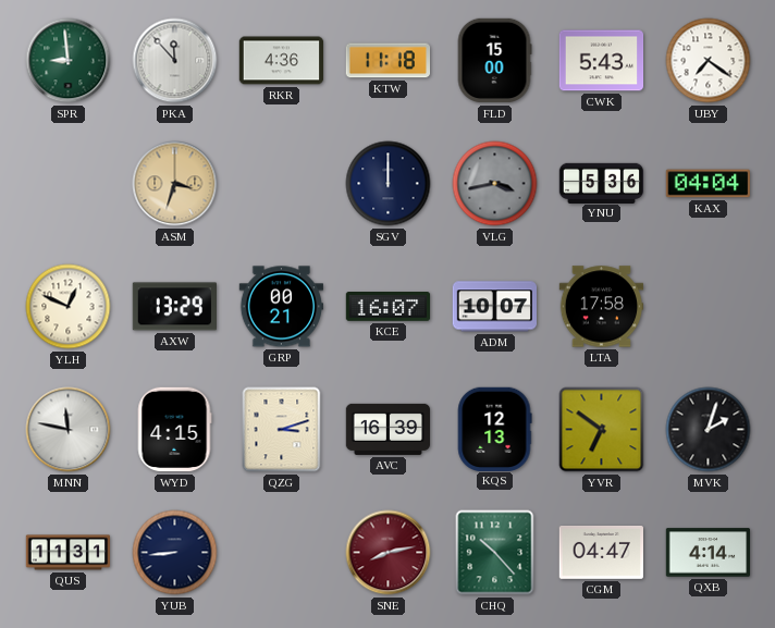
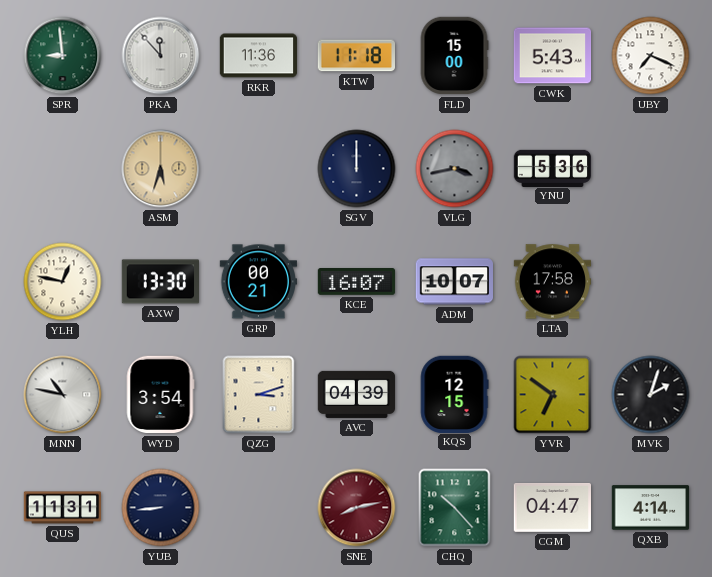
RKR: 4:36 -> 11:36
UBY: 7:21 -> 7:19
ASM: 3:33 -> 5:33
KAX: 04:04 -> none
YLH: 12:49 -> 12:47
AXW: 13:29 -> 13:30
MNN: 11:47 -> 10:47
WYD: 4:15 -> 3:54
AVC: 16:39 -> 04:39
KQS: 12:13 -> 12:15
